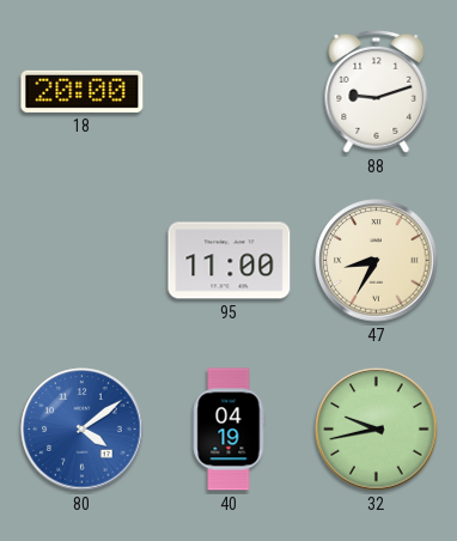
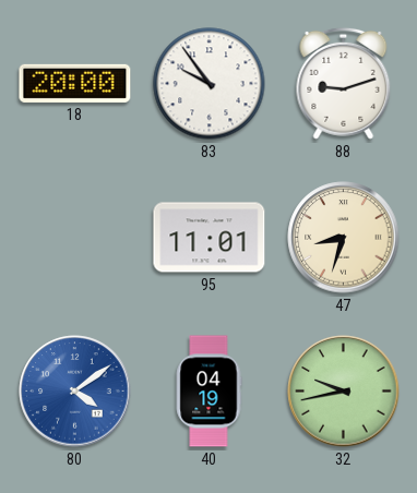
83: none -> 9:54
95: 11:00 -> 11:01
47: 8:35 -> 8:33
